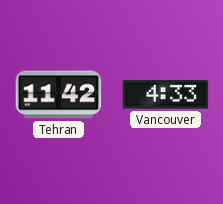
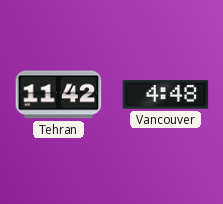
Vancouver: 4:33 -> 4:48
